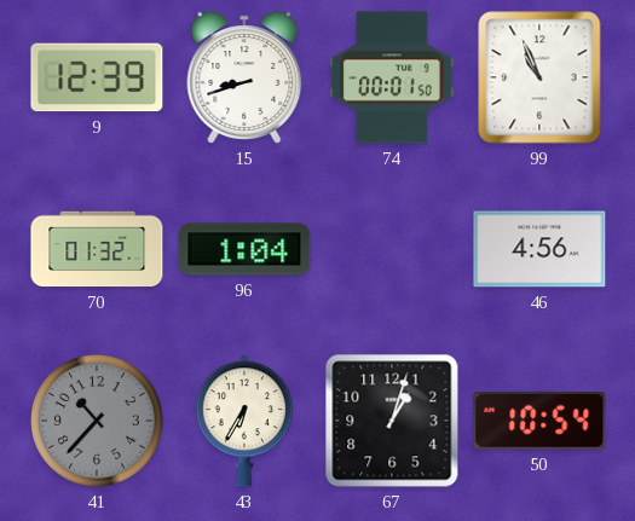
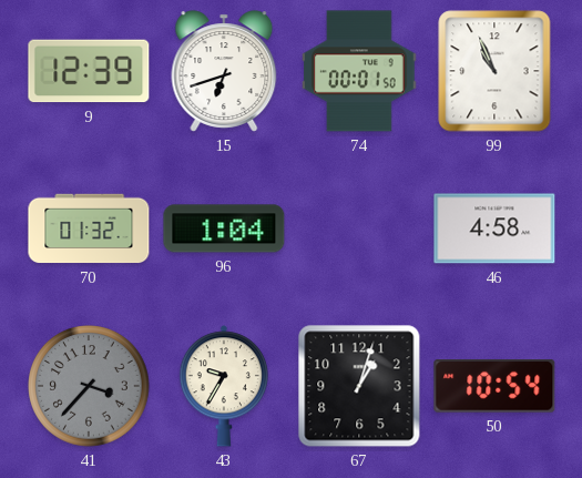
15: 8:42 -> 6:42
46: 4:56 -> 4:58
41: 10:37 -> 3:37
43: 6:35 -> 9:35
